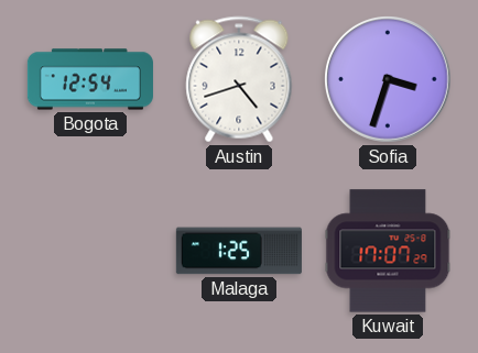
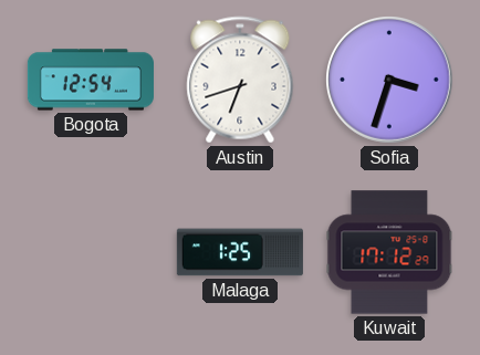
Austin: 4:42 -> 6:42
Kuwait: 17:07 -> 17:12
